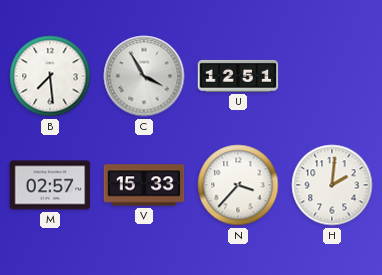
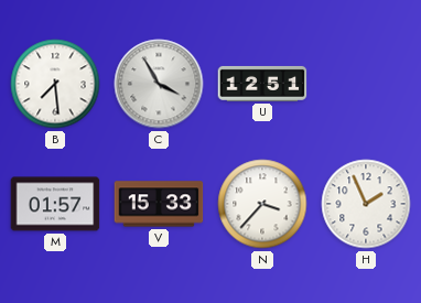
M: 02:57 -> 01:57
H: 2:01 -> 1:56
